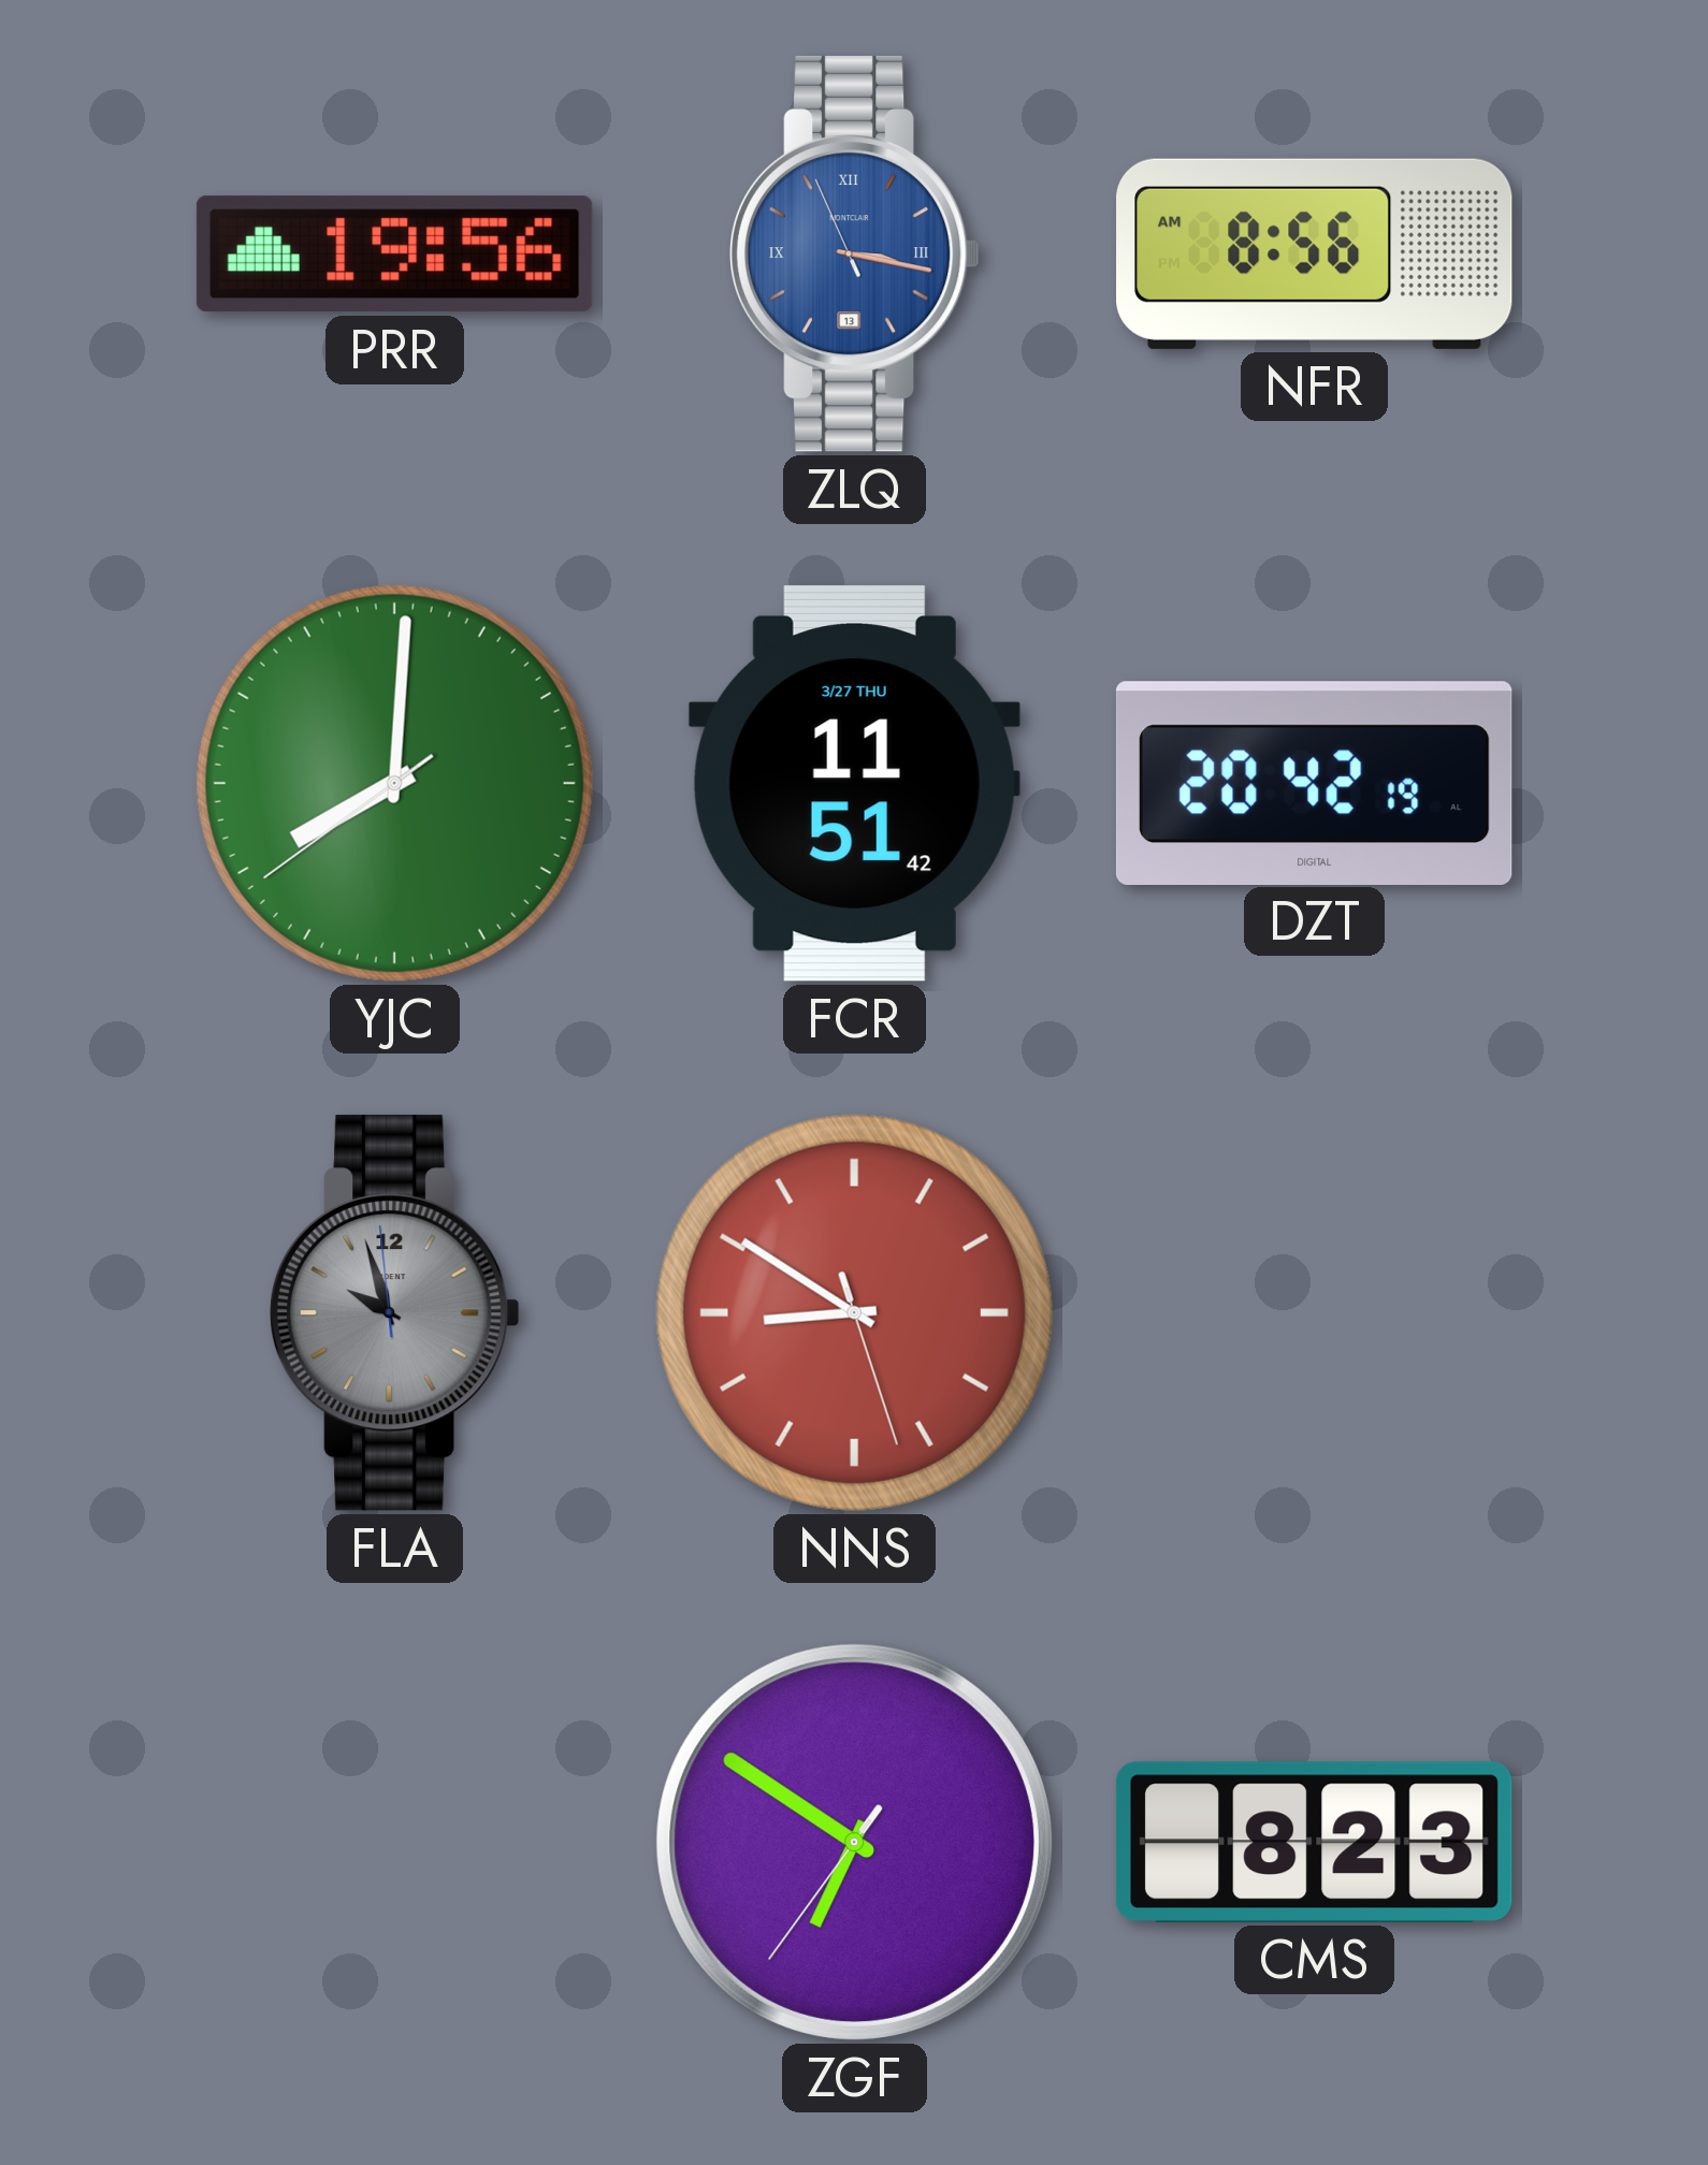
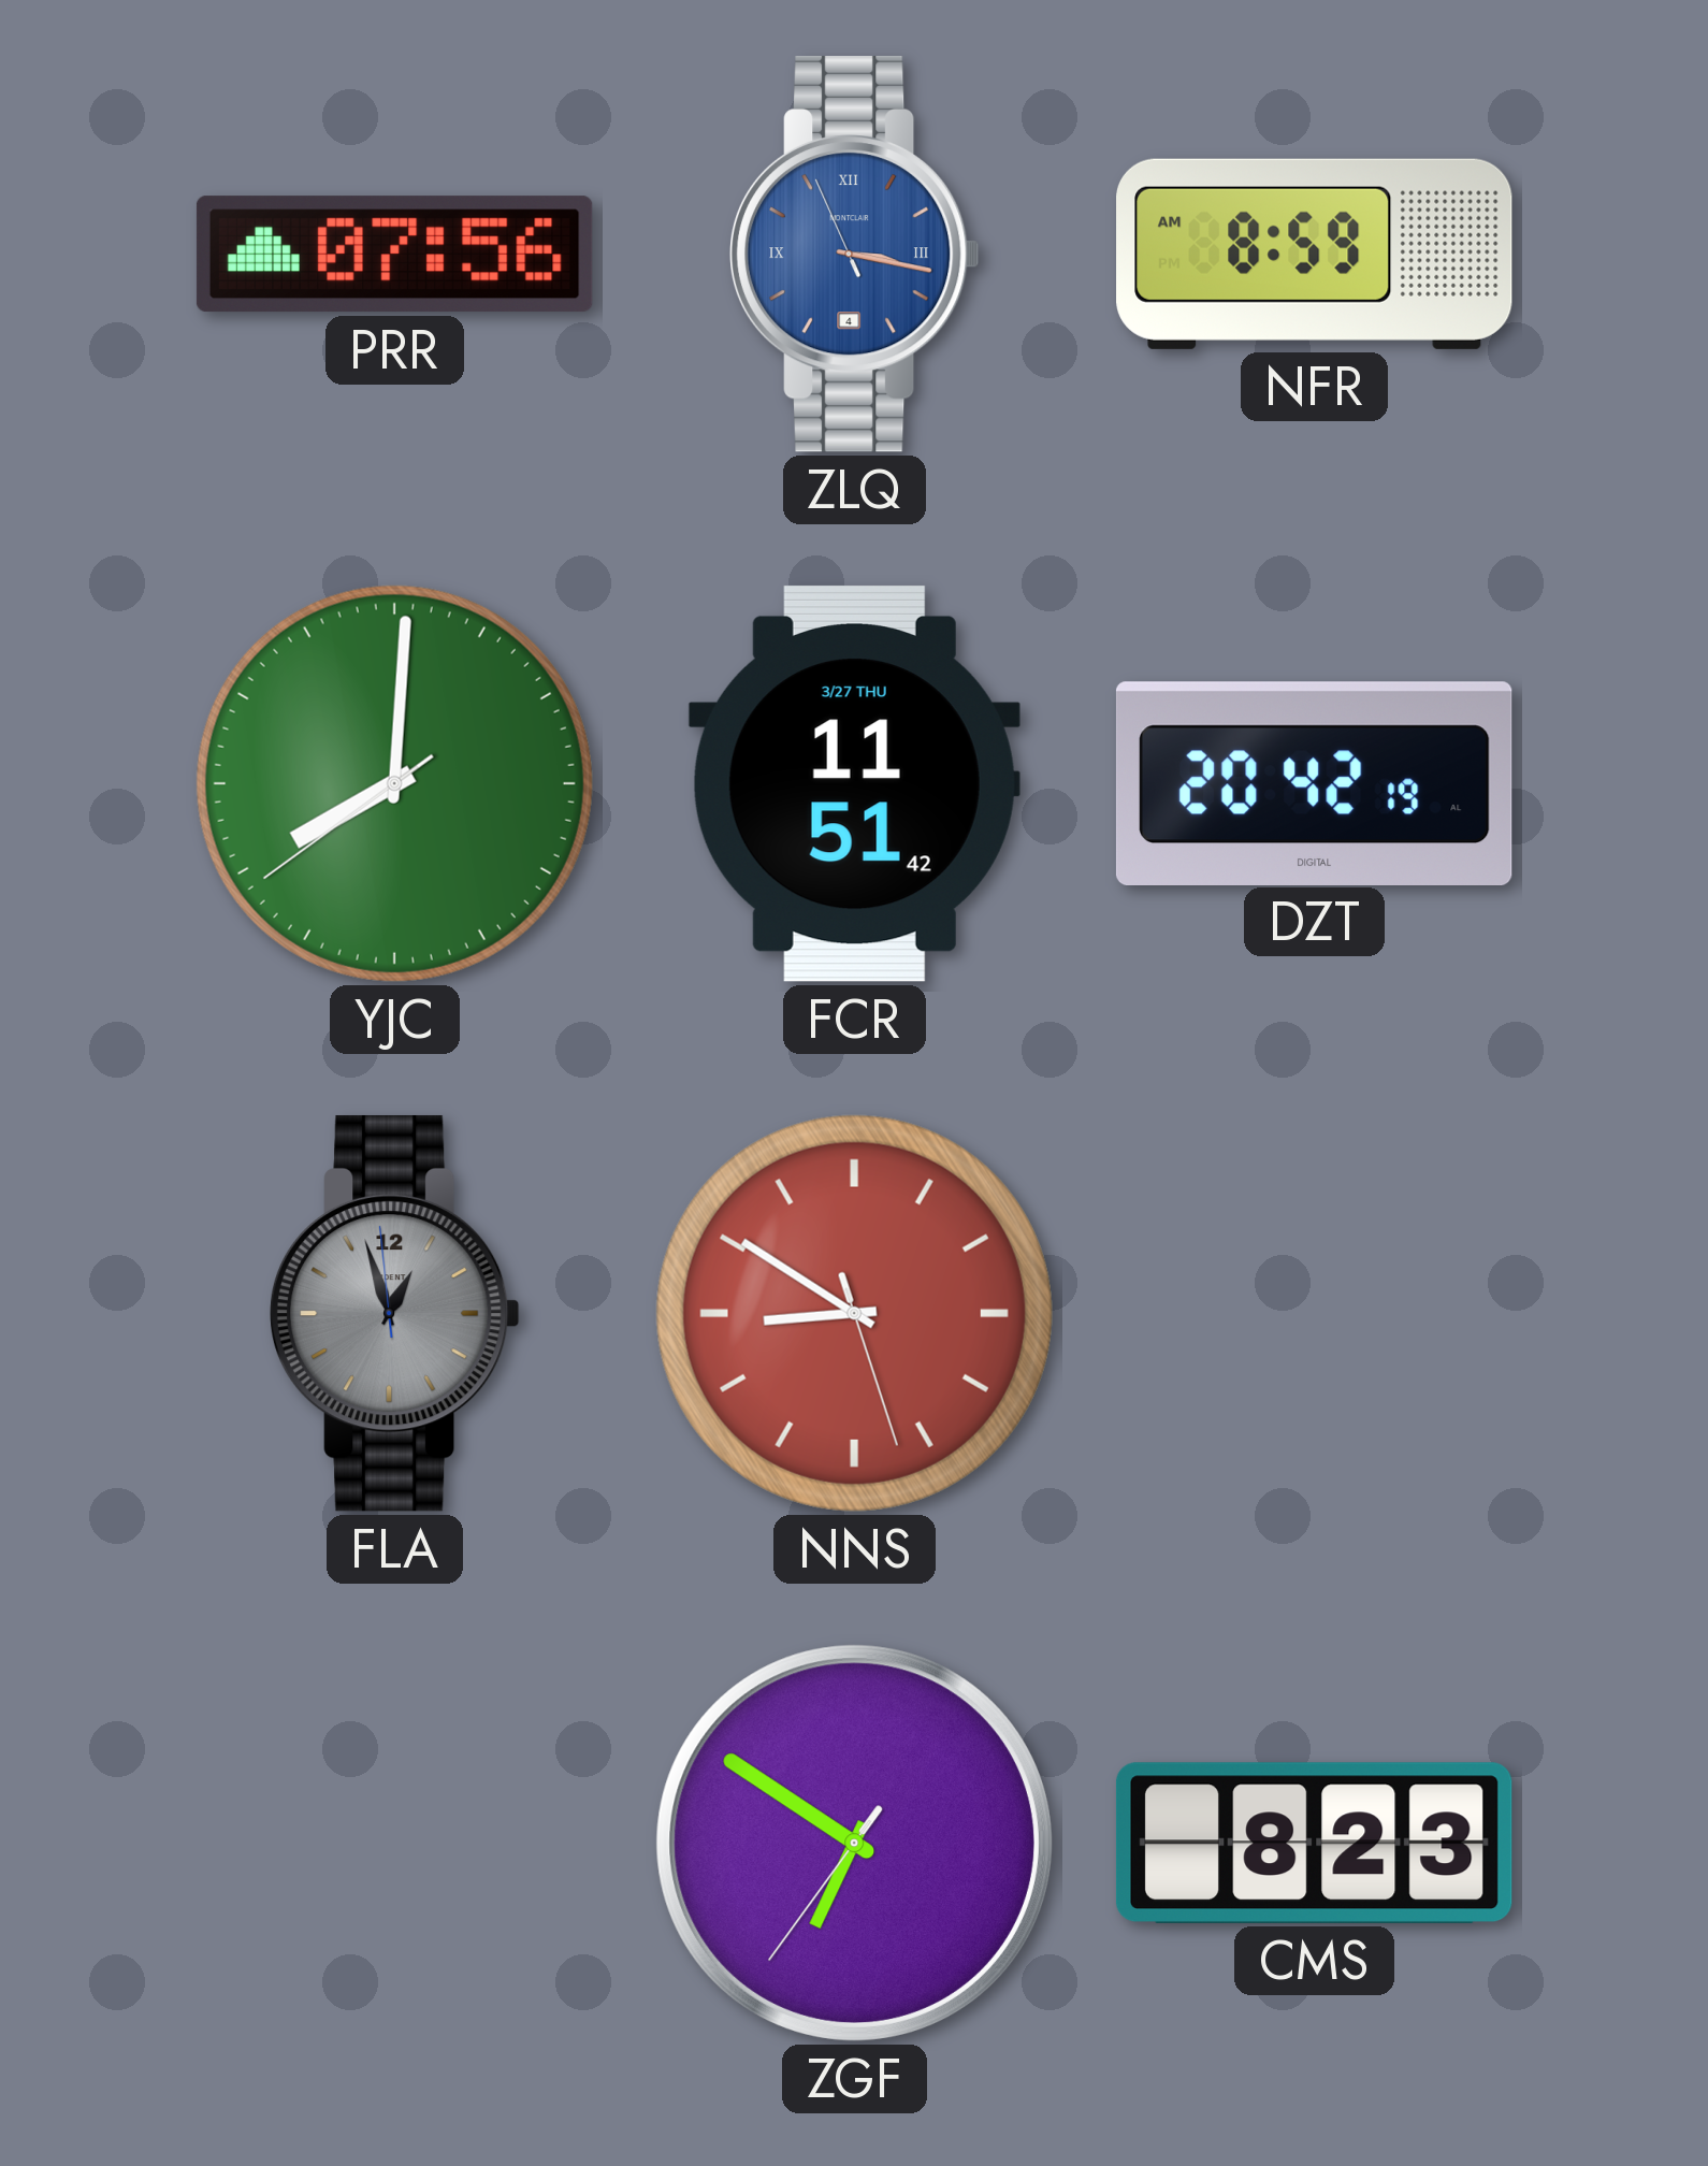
PRR: 19:56 -> 07:56
ZLQ date: 13 -> 4
NFR: 8:56 -> 8:59
FLA: 9:56 -> 12:56
